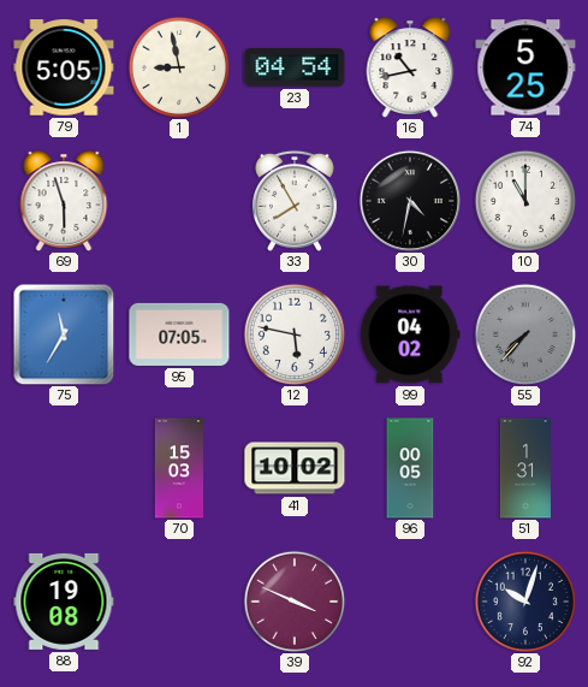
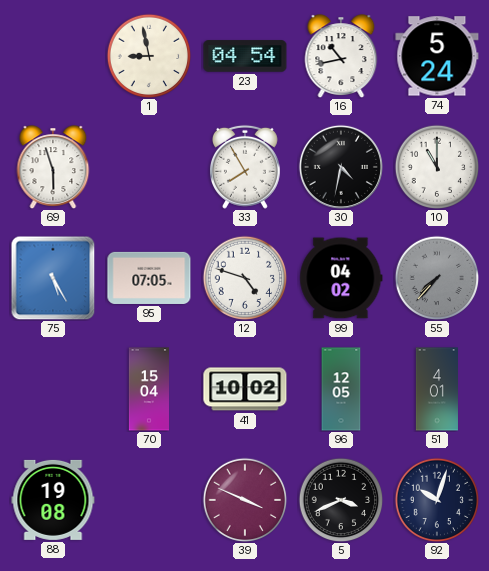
79: 5:05 -> none
74: 5:25 -> 5:24
75: 11:35 -> 5:25
12: 5:47 -> 4:48
70: 15:03 -> 15:04
96: 00:05 -> 12:05
51: 1:31 -> 4:01
5: none -> 3:41
